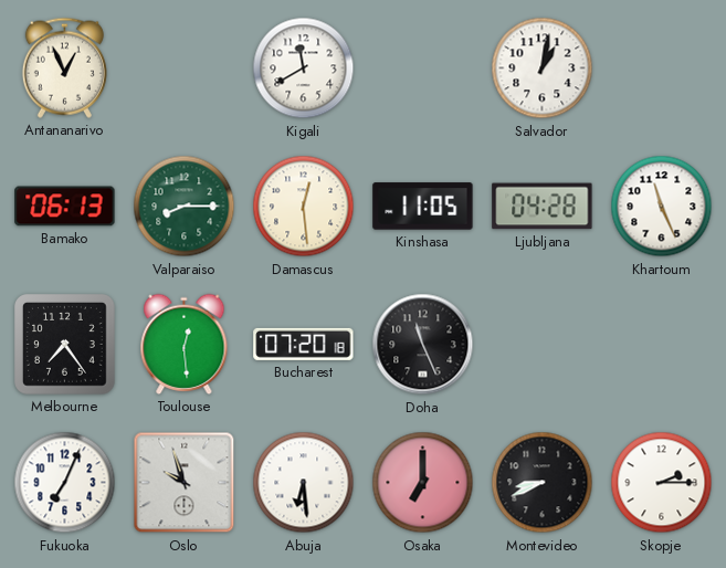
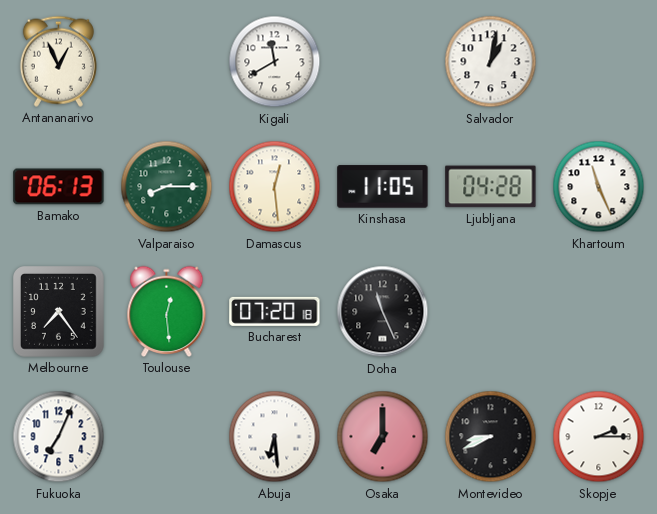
Oslo: 9:57 -> none
